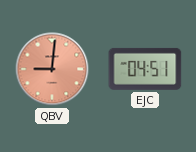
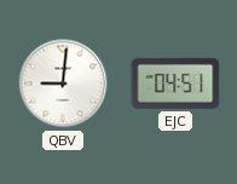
QBV dial: salmon -> white
